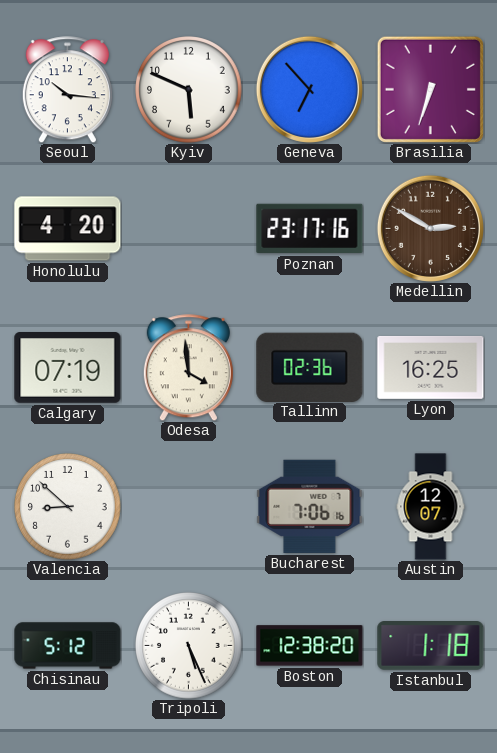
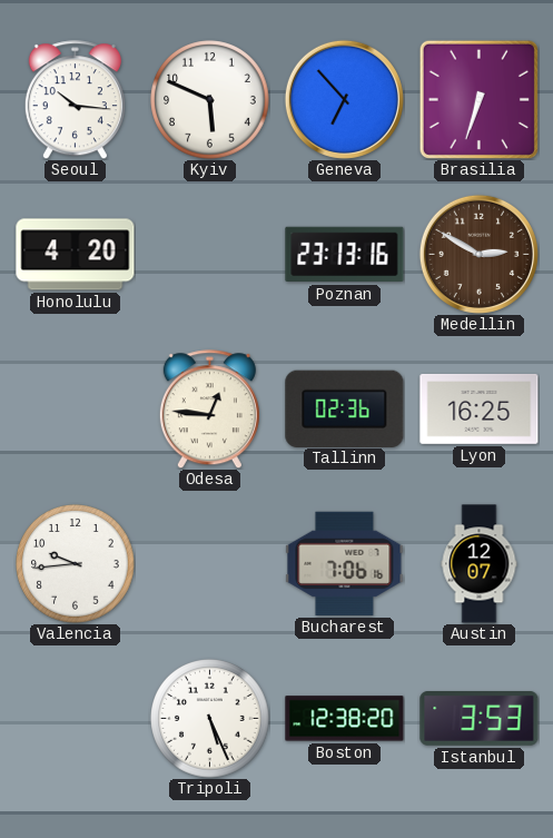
Poznan: 23:17 -> 23:13
Calgary: 07:19 -> none
Odesa: 3:59 -> 12:46
Valencia: 8:52 -> 9:44
Chisinau: 5:12 -> none
Istanbul: 1:18 -> 3:53
